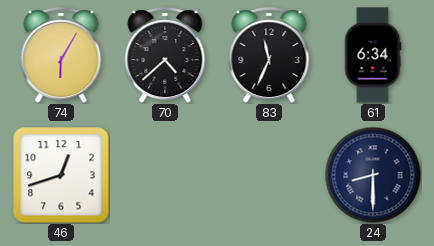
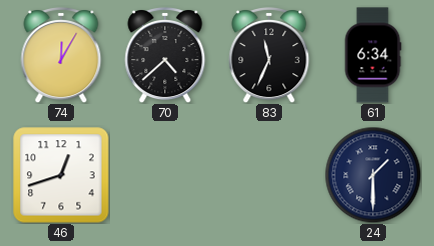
74: 6:05 -> 12:05
24: 8:30 -> 1:30
